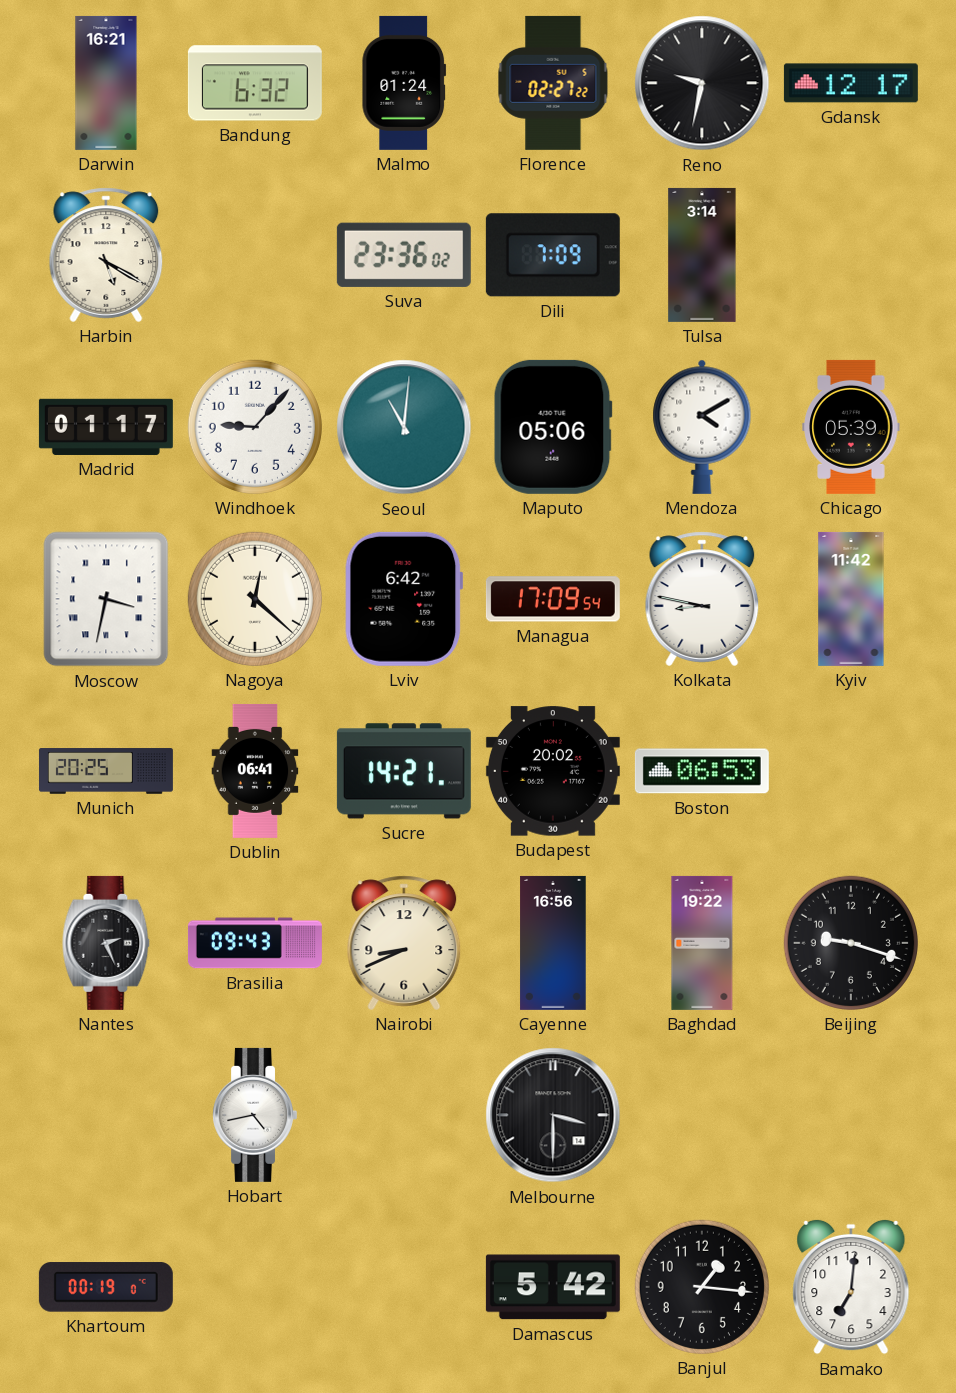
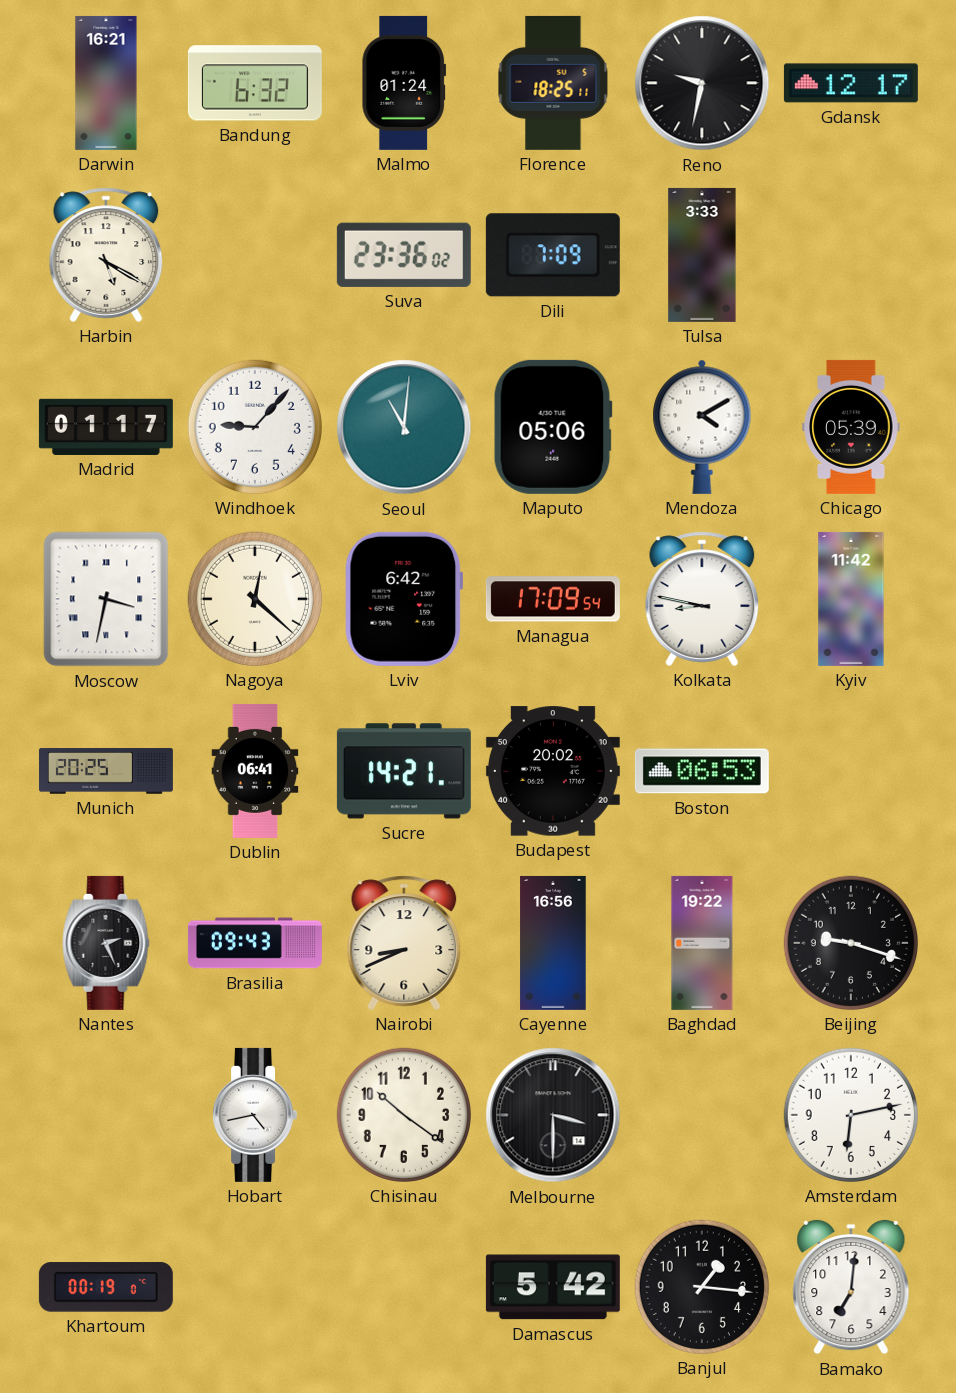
Florence: 02:27 -> 18:25
Tulsa: 3:14 -> 3:33
Chisinau: none -> 10:21
Amsterdam: none -> 6:13
